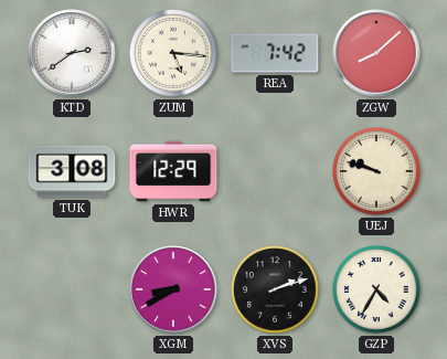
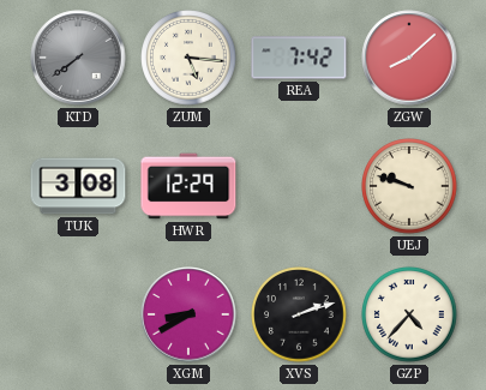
KTD: 2:39 -> 7:39
KTD dial: white -> grey
GZP: 4:35 -> 4:37
